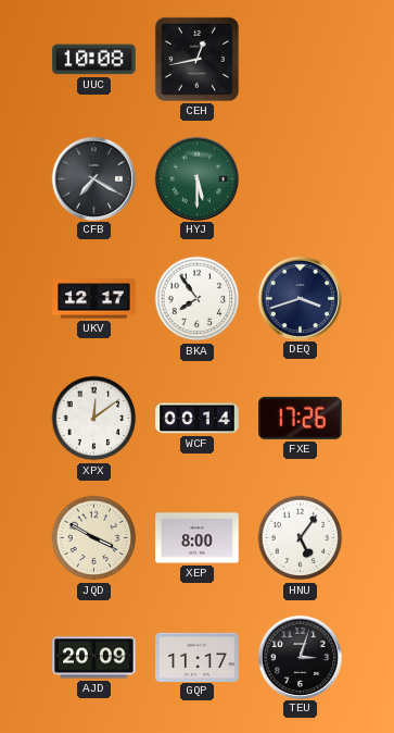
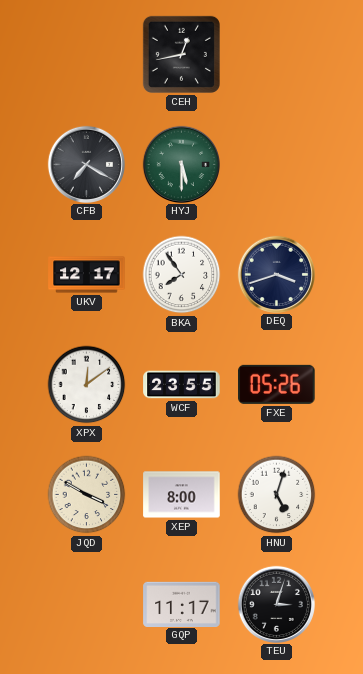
UUC: 10:08 -> none
WCF: 00:14 -> 23:55
FXE: 17:26 -> 05:26
HNU: 5:06 -> 5:03
AJD: 20:09 -> none
